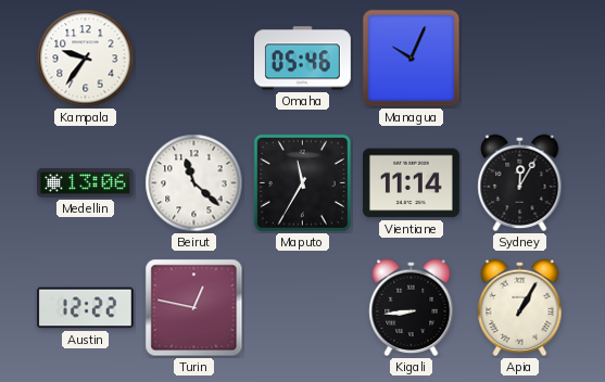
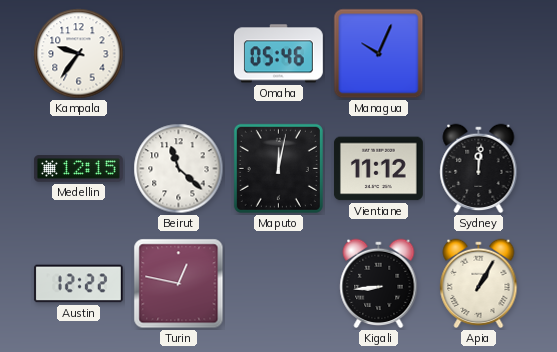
Medellin: 13:06 -> 12:15
Maputo: 11:35 -> 12:02
Vientiane: 11:14 -> 11:12
Sydney: 12:05 -> 12:01
